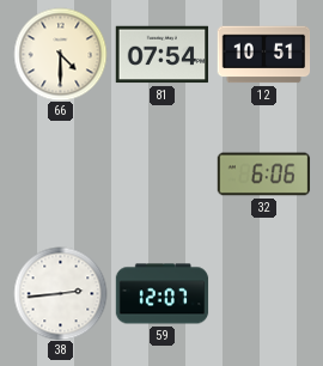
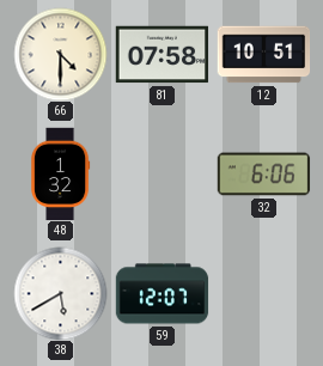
81: 07:54 -> 07:58
48: none -> 1:32
38: 2:44 -> 5:40
